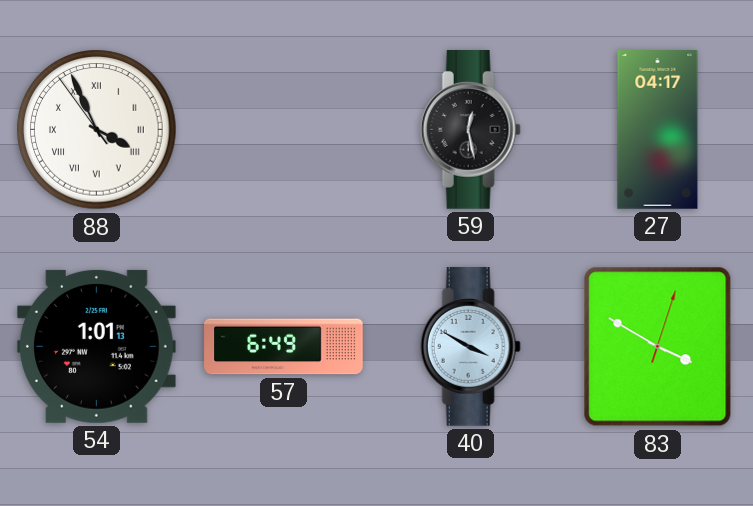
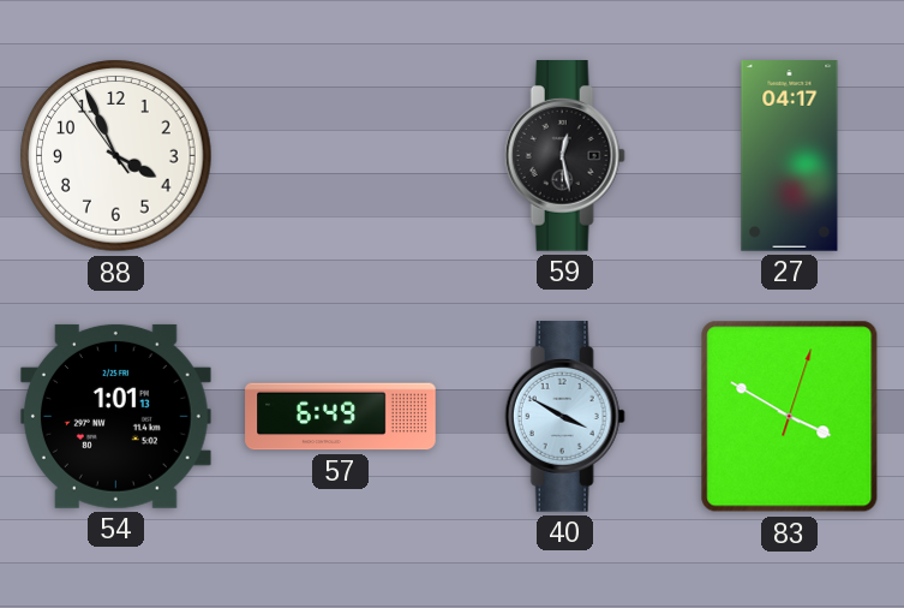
88 numerals: Roman -> Arabic
